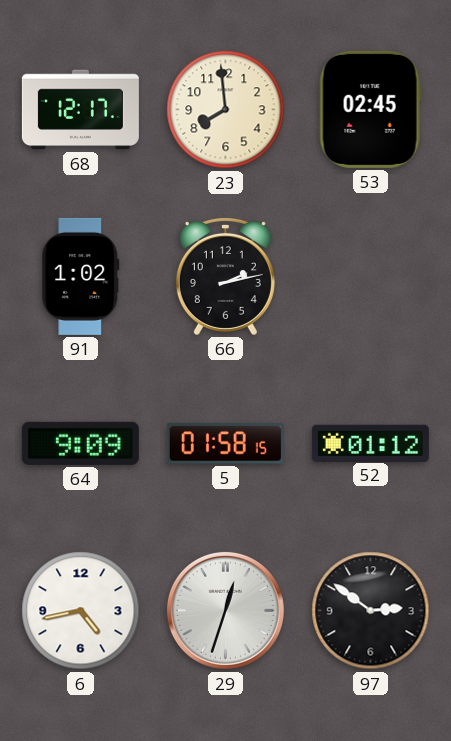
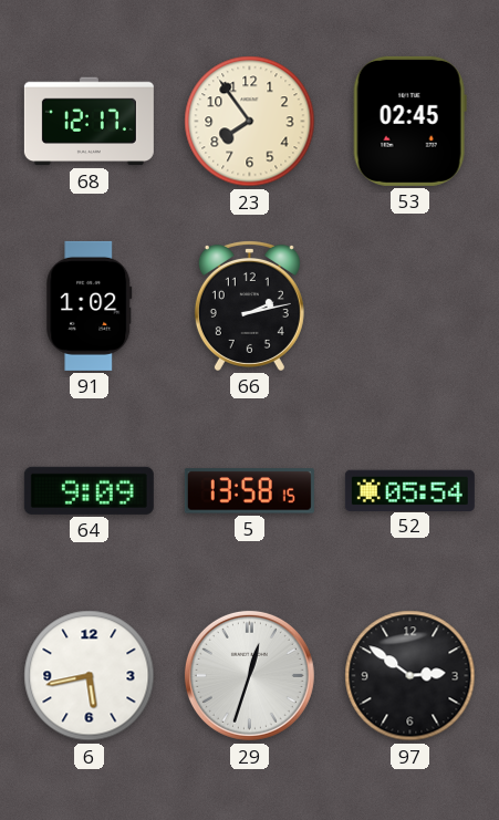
23: 7:59 -> 7:54
5: 01:58 -> 13:58
52: 01:12 -> 05:54
6: 4:43 -> 5:43
